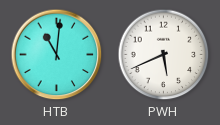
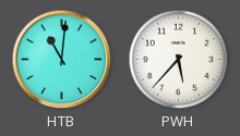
PWH: 5:41 -> 5:37
